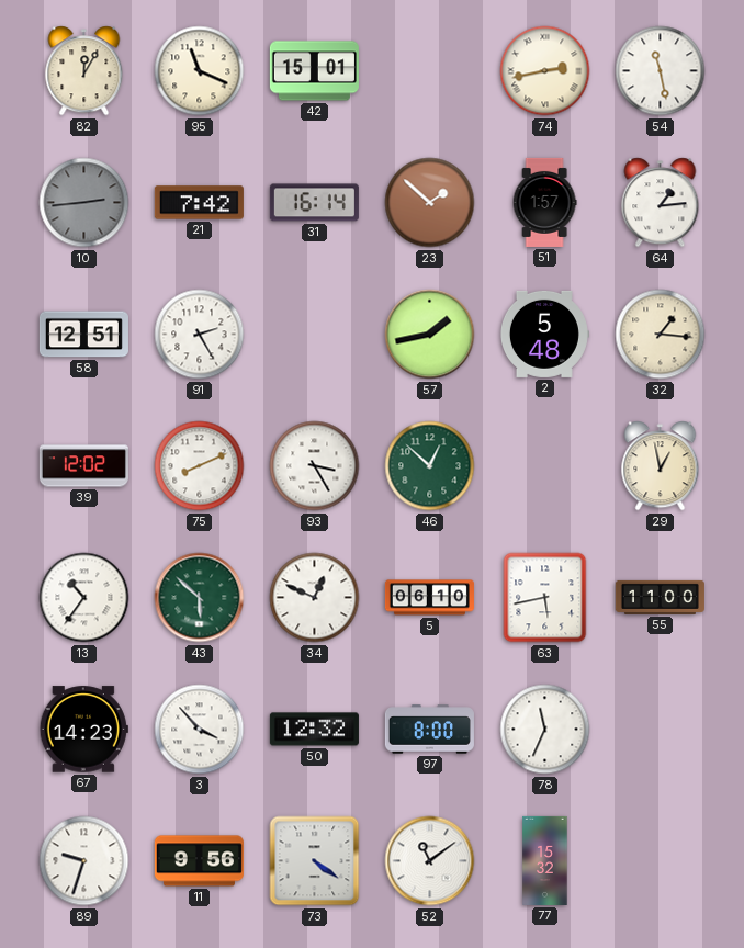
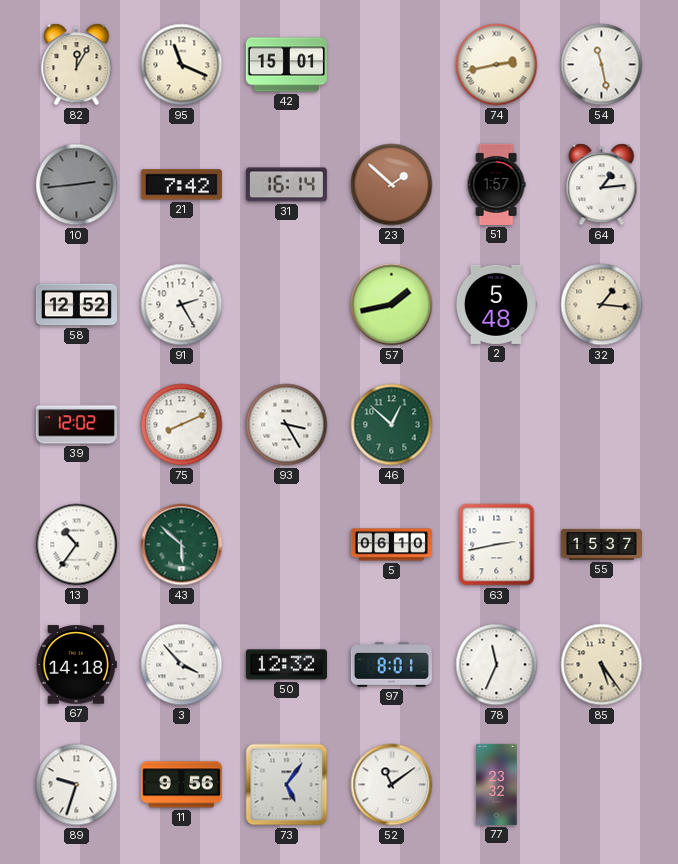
58: 12:51 -> 12:52
29: 12:58 -> none
34: 12:49 -> none
63: 5:43 -> 2:43
55: 11:00 -> 15:37
67: 14:23 -> 14:18
97: 8:00 -> 8:01
85: none -> 5:24
73: 4:21 -> 5:06
77: 15:32 -> 23:32
